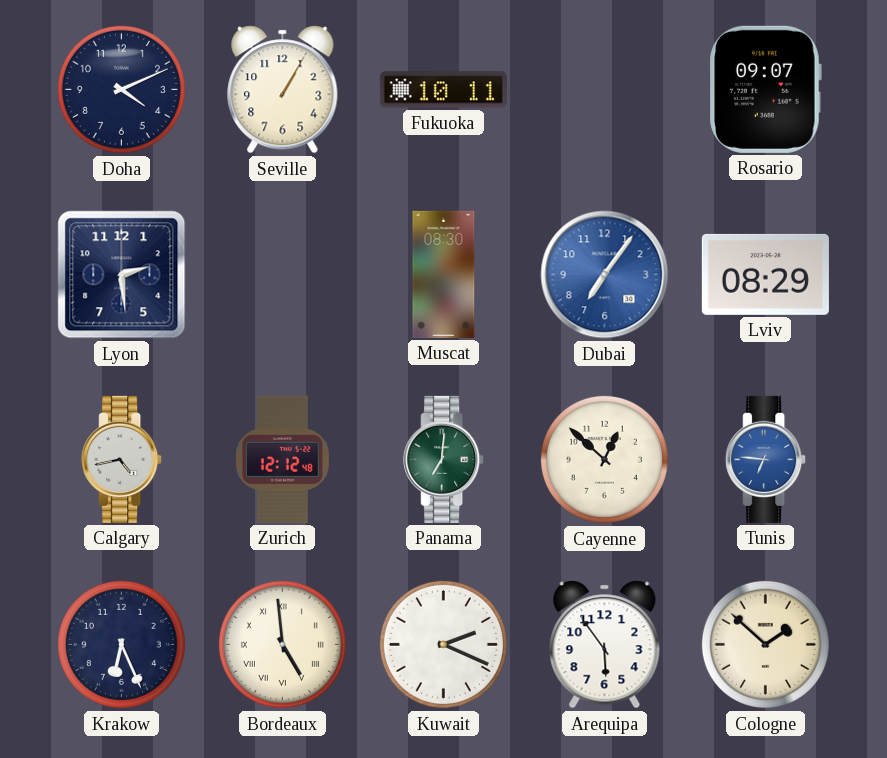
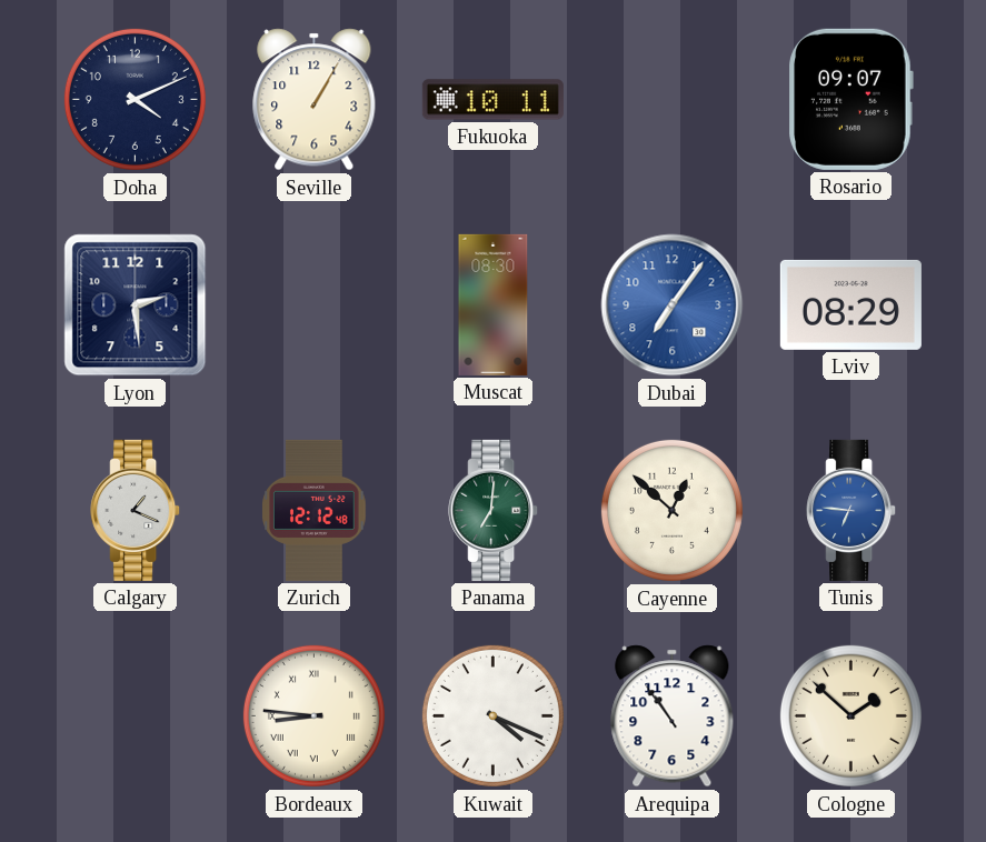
Calgary: 4:43 -> 1:19
Krakow: 6:26 -> none
Bordeaux: 4:59 -> 8:46
Kuwait: 2:19 -> 4:19
Arequipa: 5:54 -> 10:54
